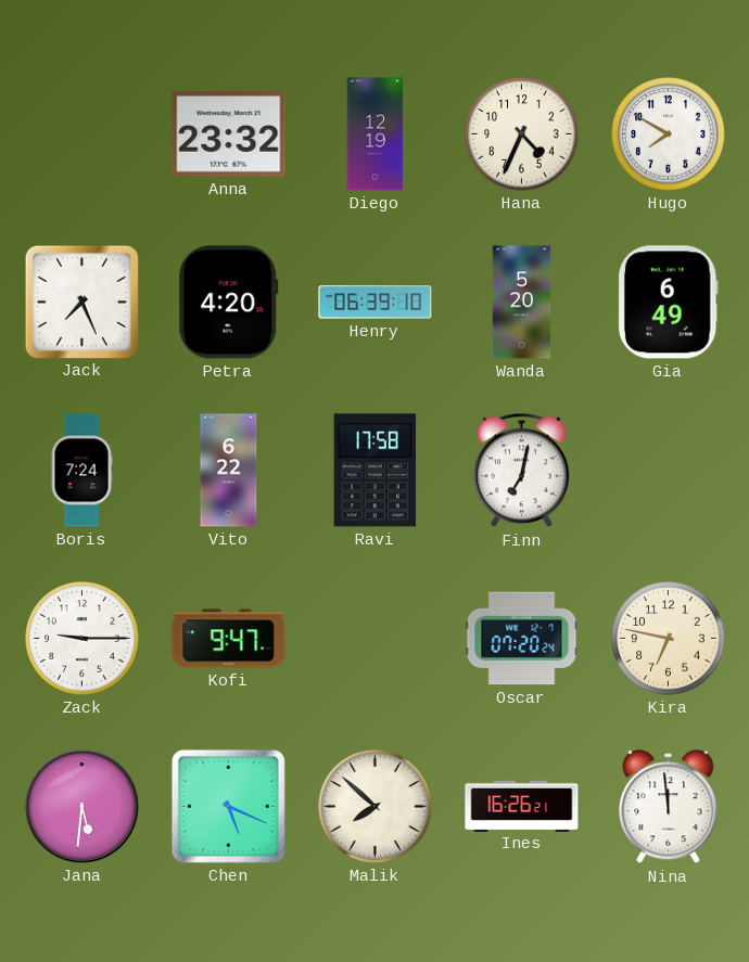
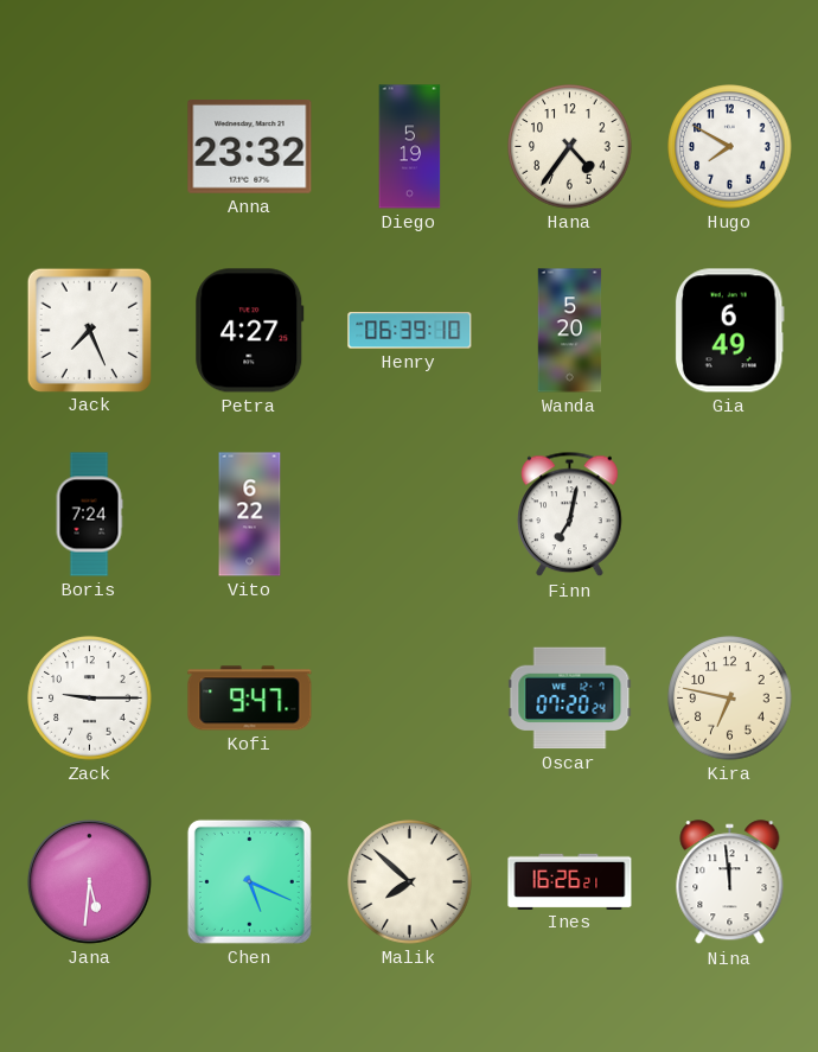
Diego: 12:19 -> 5:19
Hana: 4:34 -> 4:36
Petra: 4:20 -> 4:27
Ravi: 17:58 -> none
